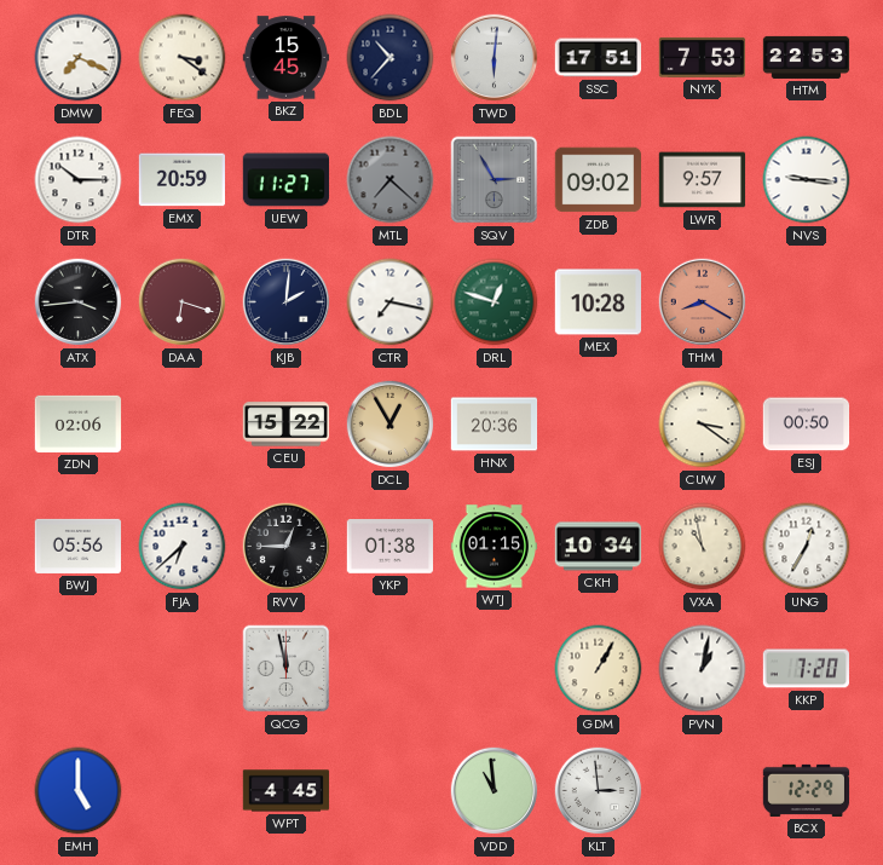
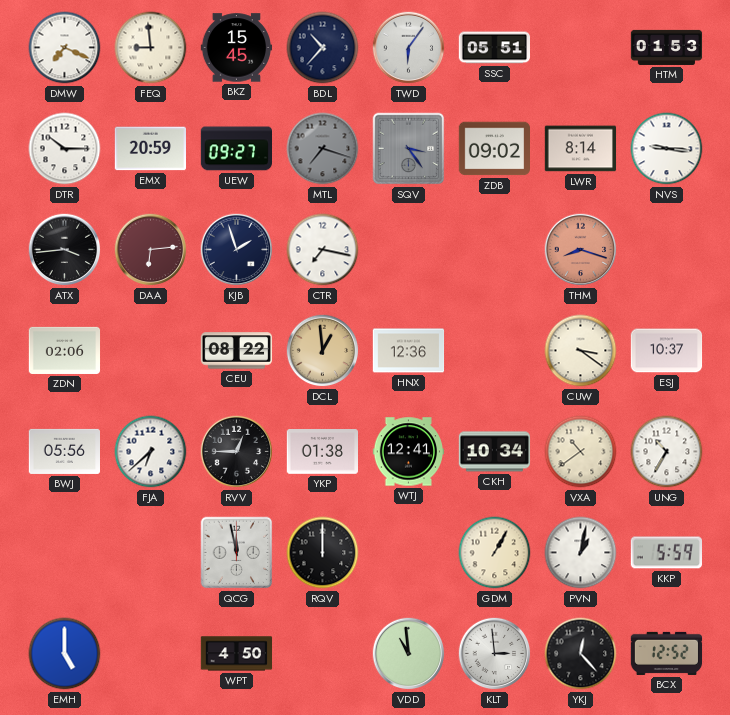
FEQ: 3:21 -> 8:59
TWD: 6:01 -> 6:06
SSC: 17:51 -> 05:51
NYK: 7:53 -> none
HTM: 22:53 -> 01:53
UEW: 11:27 -> 09:27
MTL: 7:22 -> 7:18
SQV: 2:55 -> 3:24
LWR: 9:57 -> 8:14
DAA: 6:18 -> 6:14
KJB: 2:01 -> 1:57
DRL: 12:48 -> none
MEX: 10:28 -> none
THM: 8:20 -> 8:18
CEU: 15:22 -> 08:22
DCL: 12:55 -> 12:59
HNX: 20:36 -> 12:36
ESJ: 00:50 -> 10:37
WTJ: 01:15 -> 12:41
VXA: 10:58 -> 10:39
UNG: 12:35 -> 10:35
RQV: none -> 12:00
KKP: 7:20 -> 5:59
WPT: 4:45 -> 4:50
YKJ: none -> 12:23
BCX: 12:29 -> 12:52
